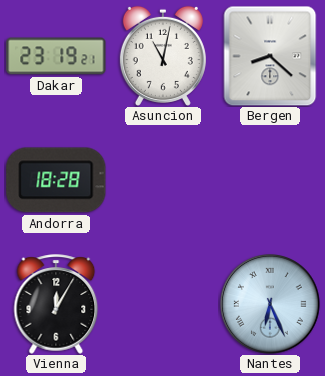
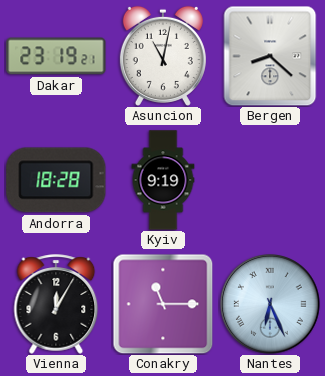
Kyiv: none -> 9:19
Conakry: none -> 11:15
